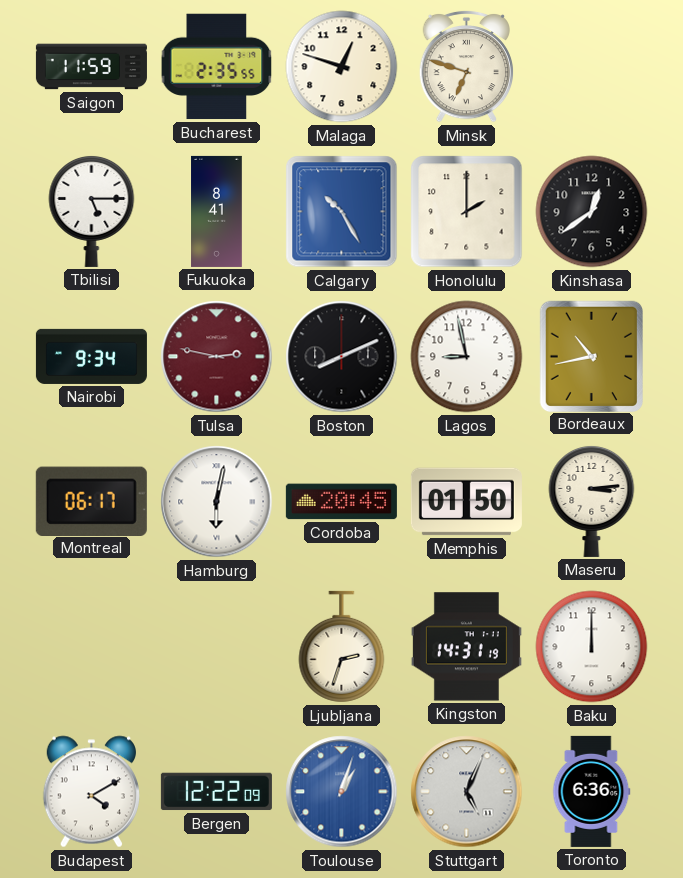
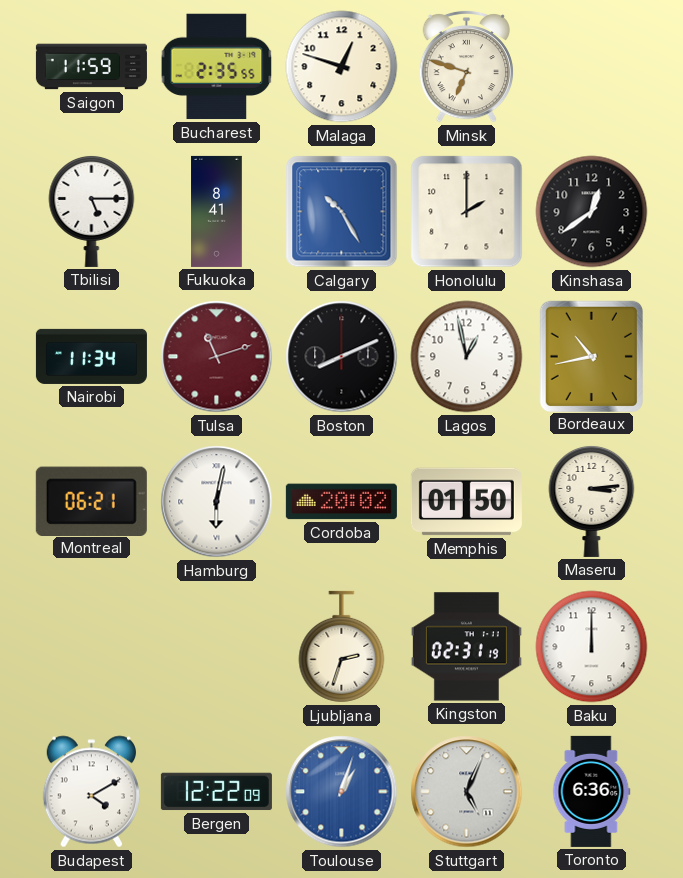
Nairobi: 9:34 -> 11:34
Tulsa: 2:47 -> 11:12
Lagos: 8:58 -> 12:58
Montreal: 06:17 -> 06:21
Cordoba: 20:45 -> 20:02
Kingston: 14:31 -> 02:31
